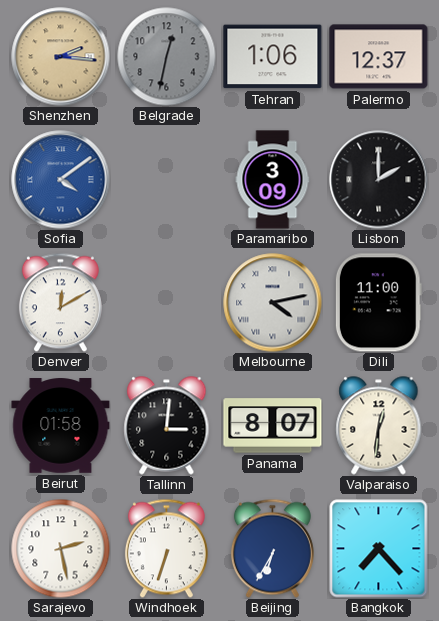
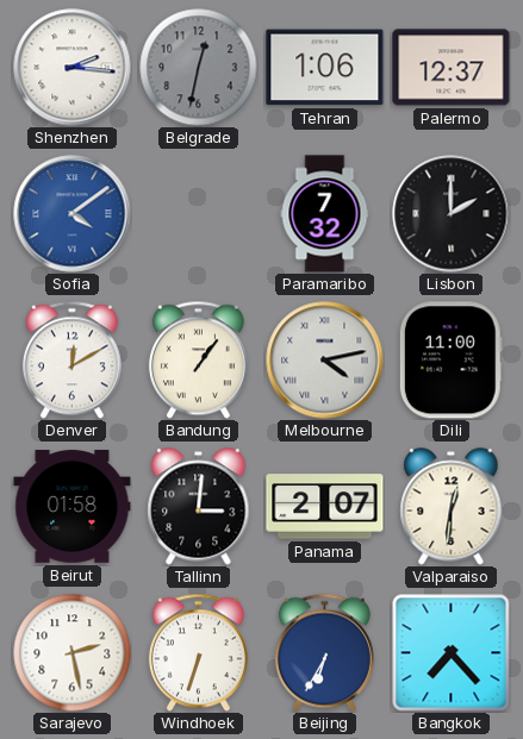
Shenzhen dial: champagne -> white
Paramaribo: 3:09 -> 7:32
Bandung: none -> 1:06
Panama: 8:07 -> 2:07
